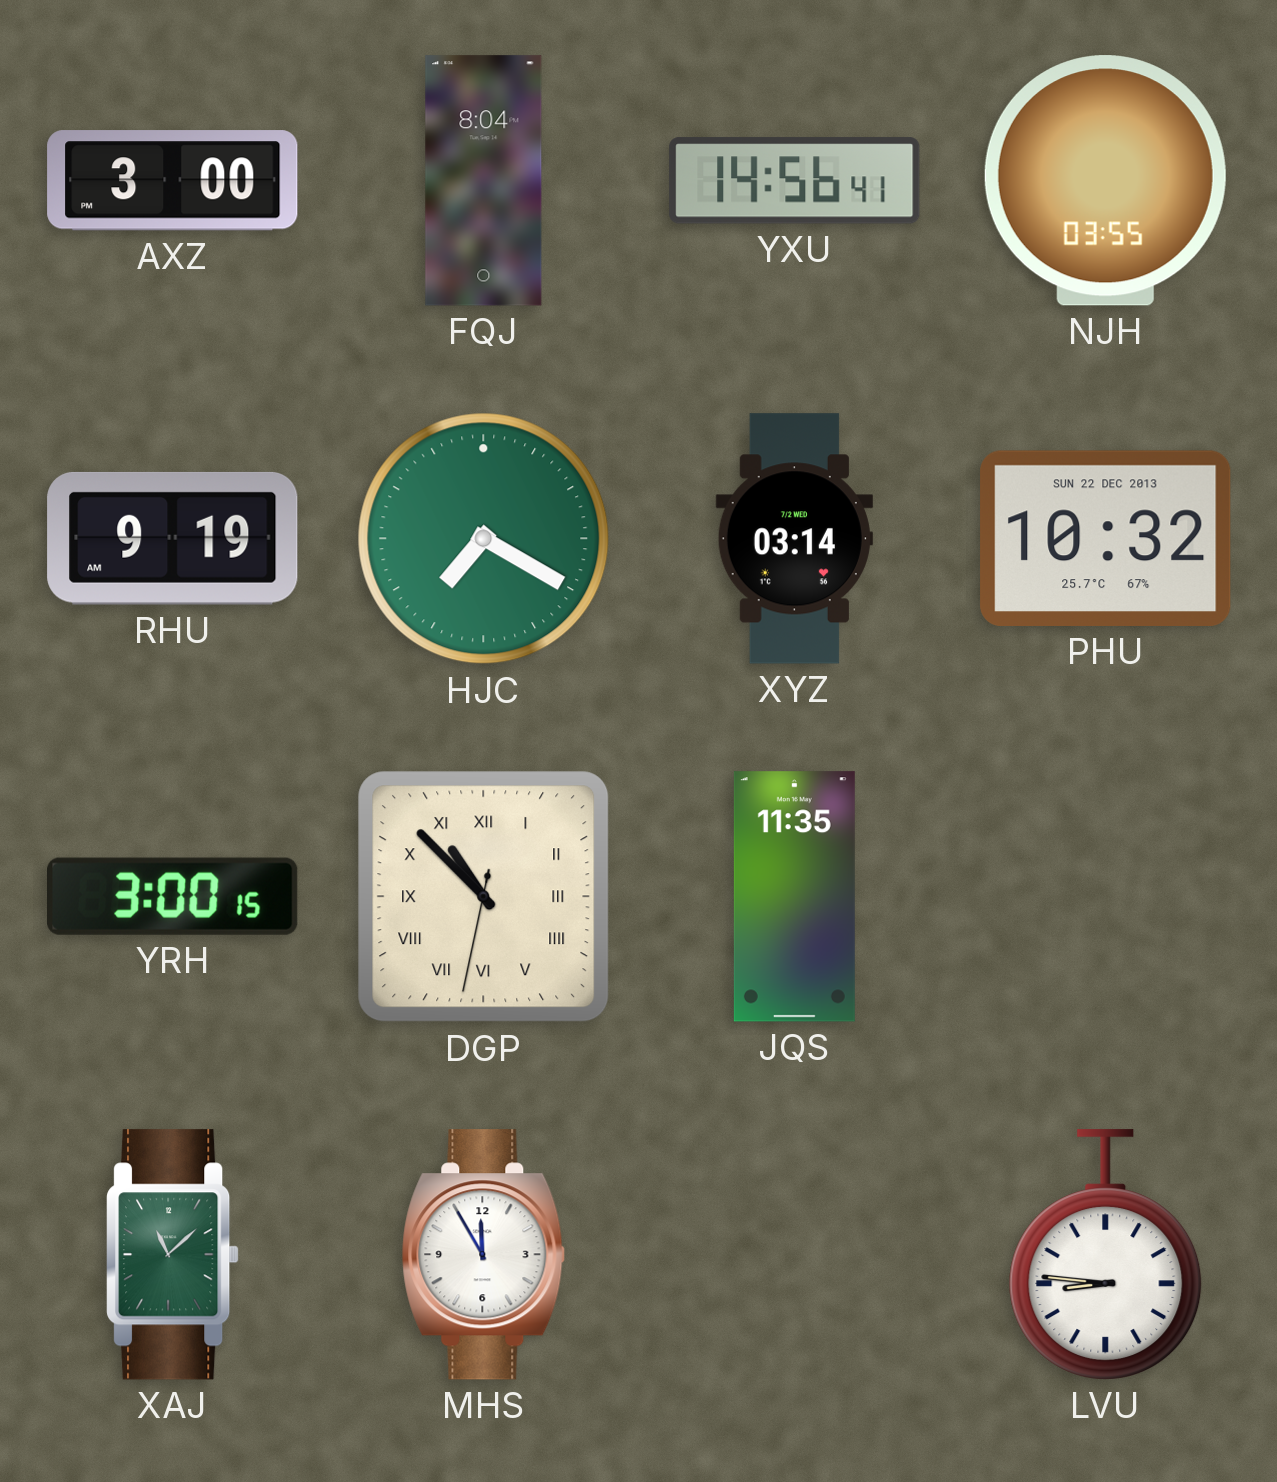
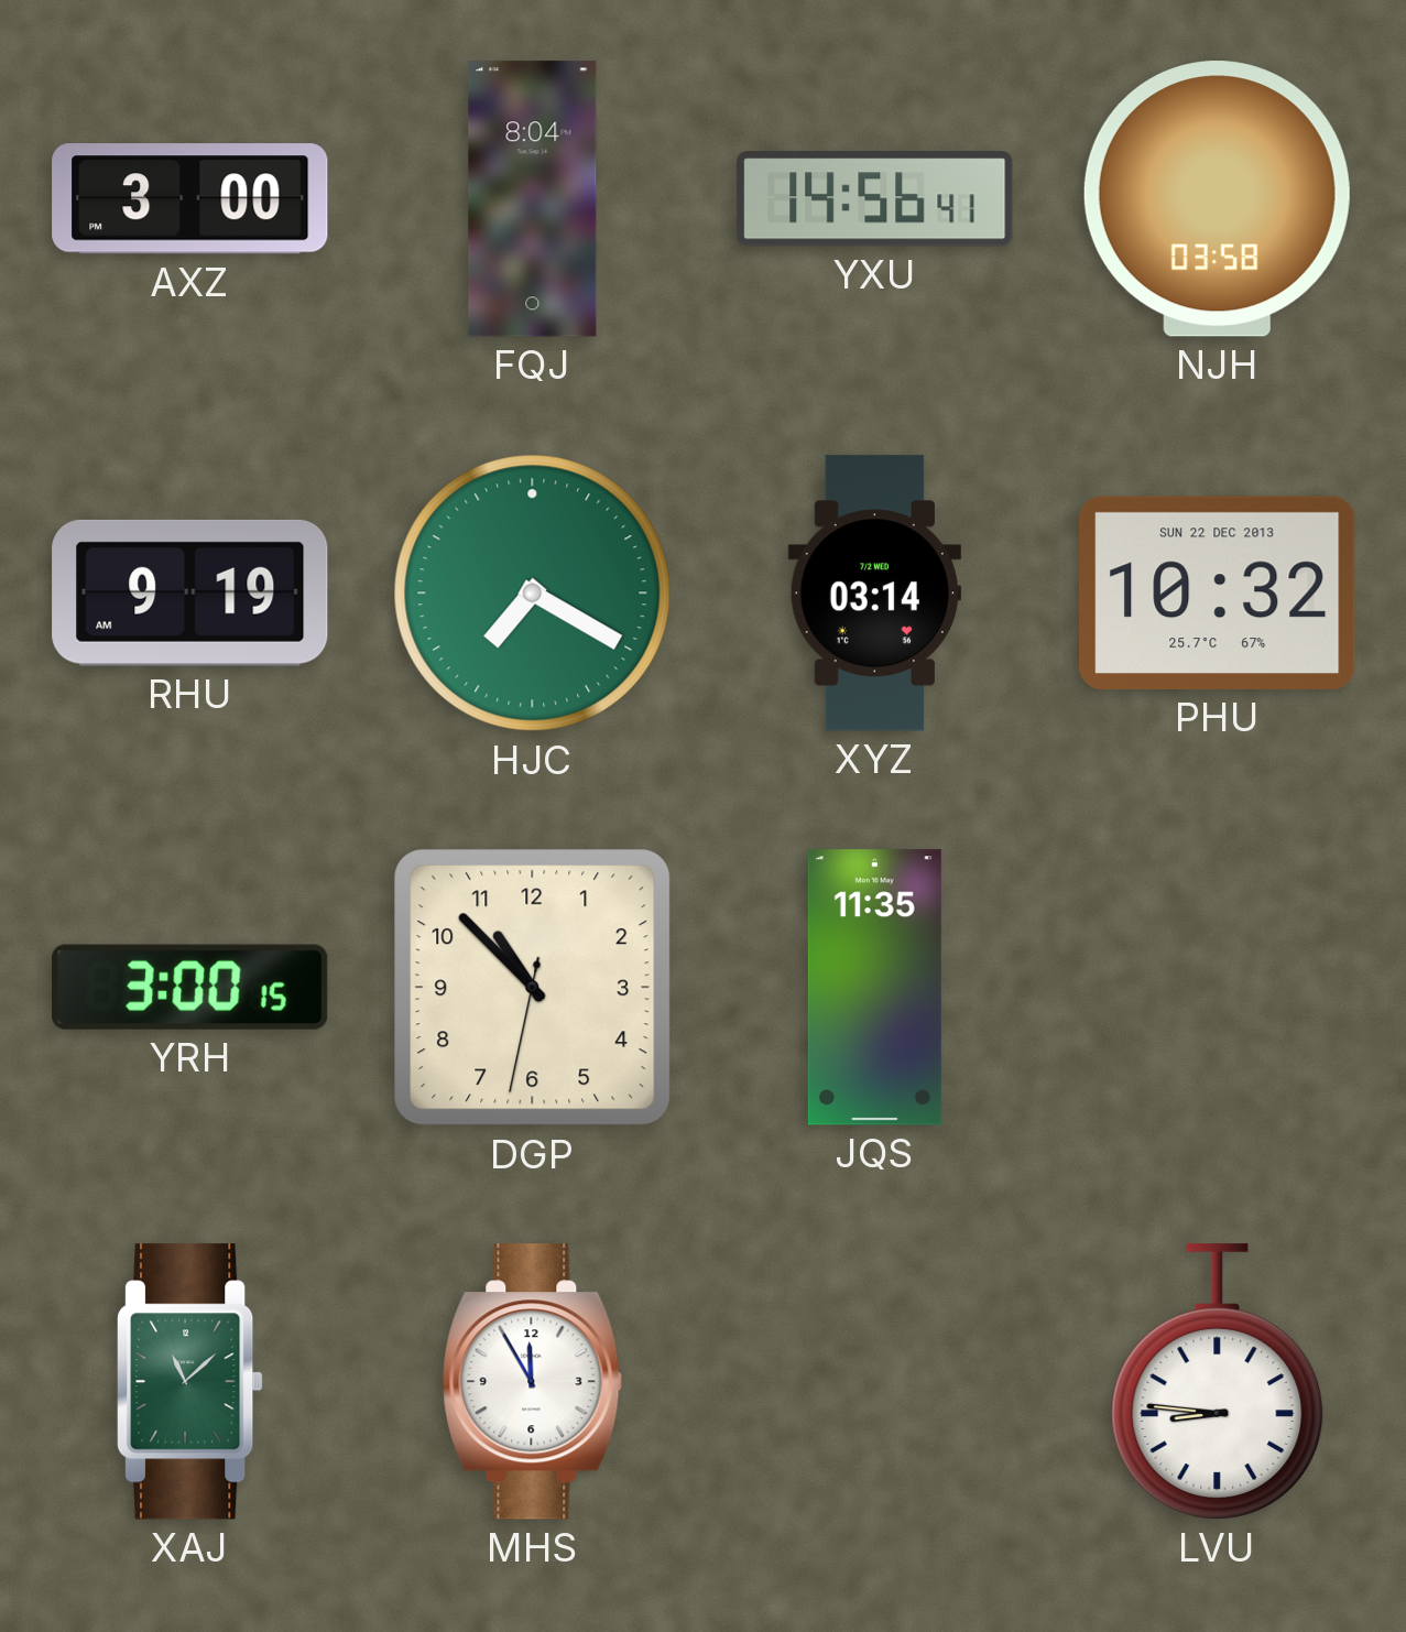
NJH: 03:55 -> 03:58
DGP numerals: Roman -> Arabic
